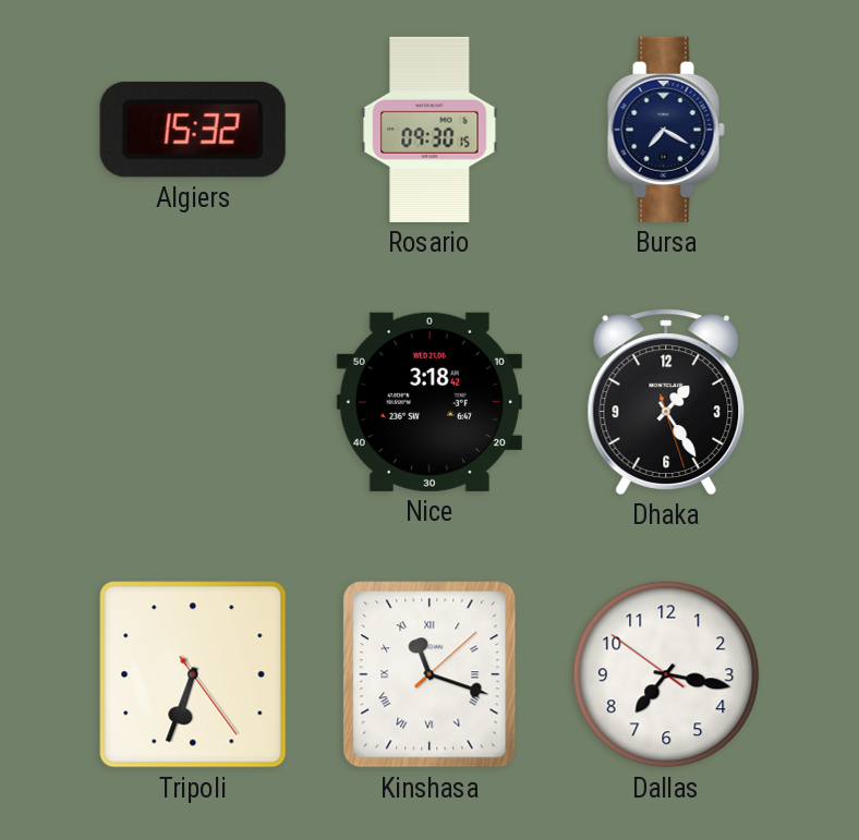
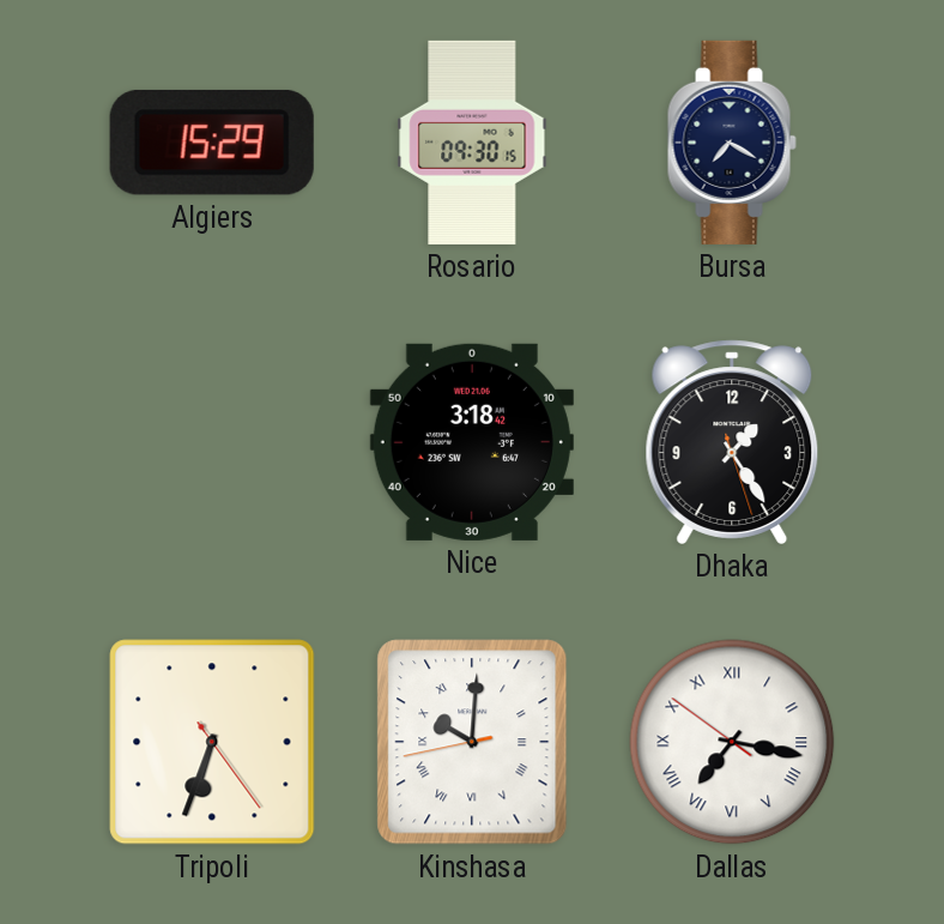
Algiers: 15:32 -> 15:29
Kinshasa: 11:18 -> 10:00
Dallas numerals: Arabic -> Roman
